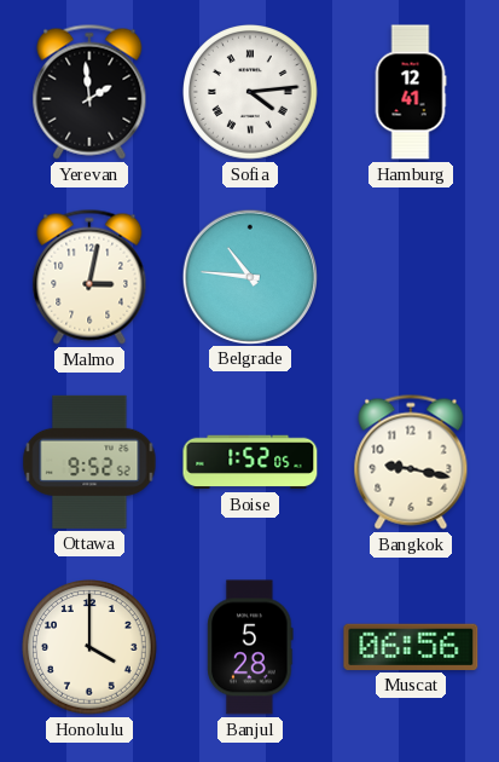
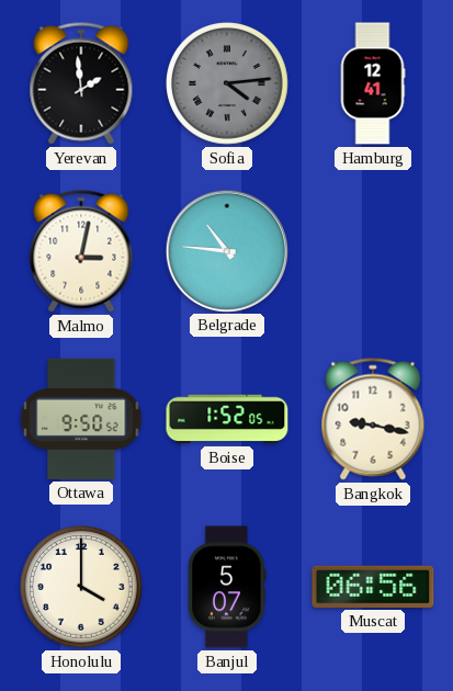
Sofia dial: white -> grey
Ottawa: 9:52 -> 9:50
Banjul: 5:28 -> 5:07
